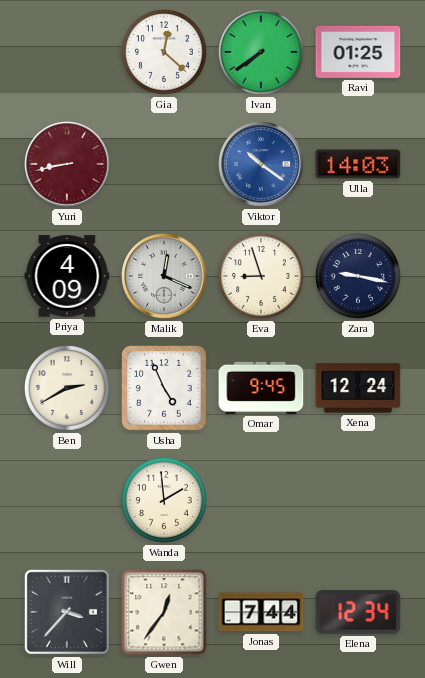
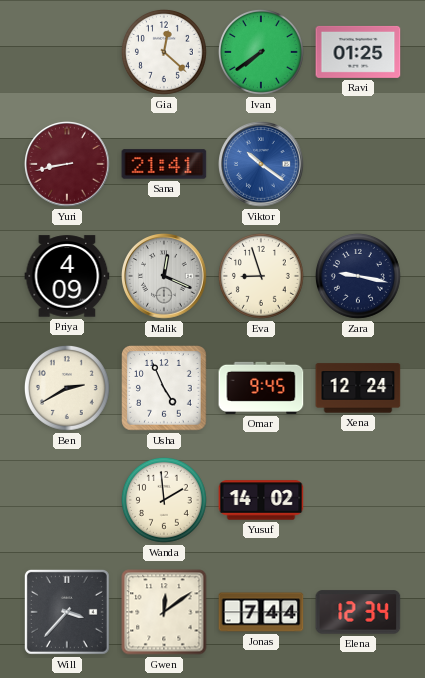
Sana: none -> 21:41
Ulla: 14:03 -> none
Yusuf: none -> 14:02
Gwen: 12:36 -> 12:09
